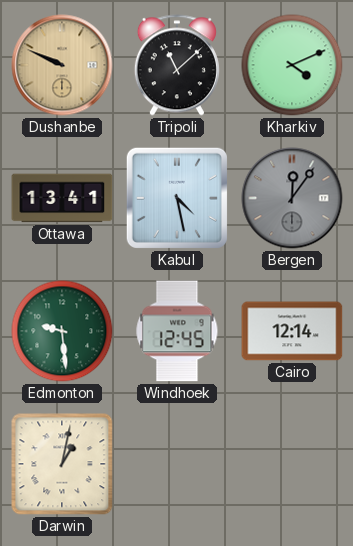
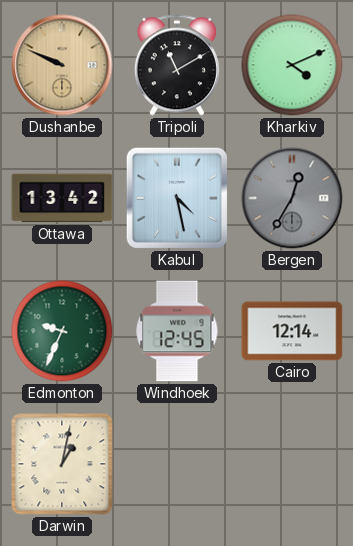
Tripoli: 11:08 -> 11:10
Ottawa: 13:41 -> 13:42
Bergen: 12:06 -> 12:35
Edmonton: 9:29 -> 9:34
